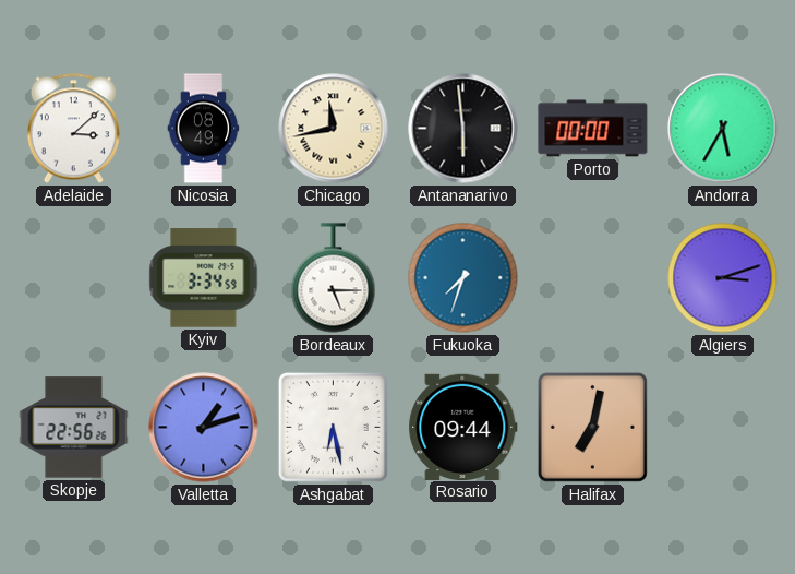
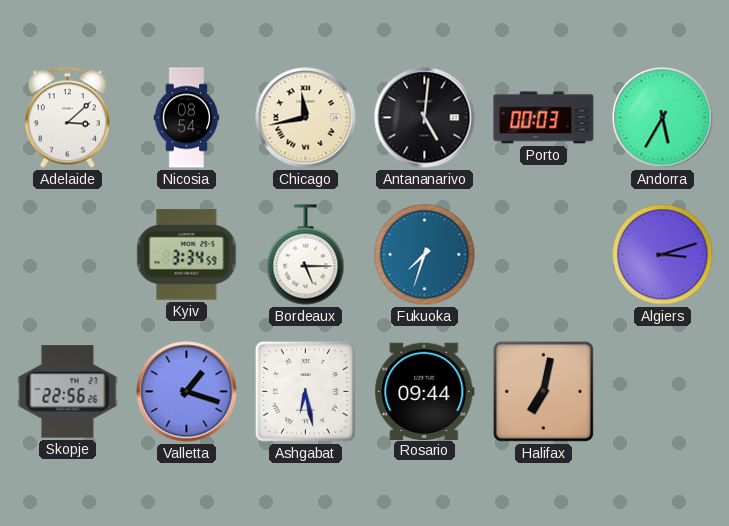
Nicosia: 08:49 -> 08:54
Antananarivo: 5:59 -> 5:01
Porto: 00:00 -> 00:03
Valletta: 1:12 -> 1:18
